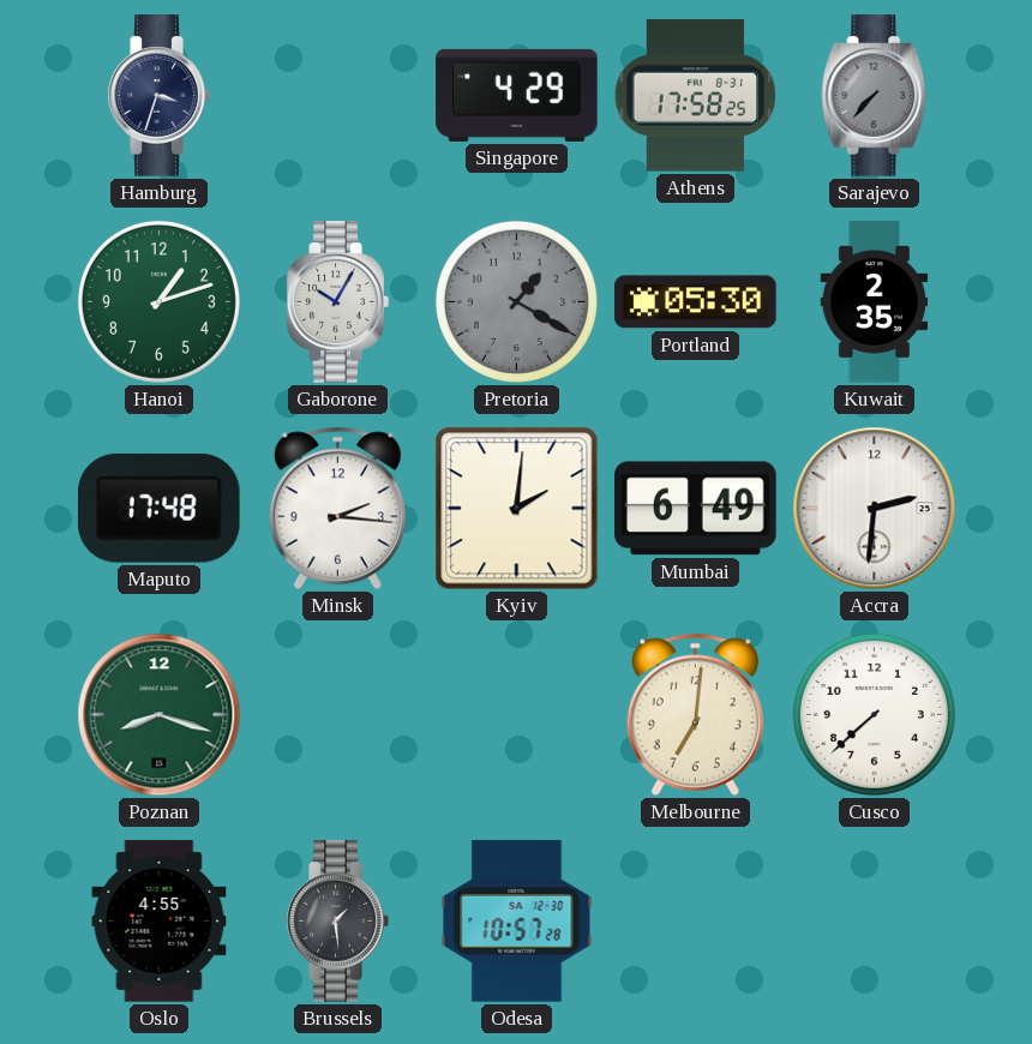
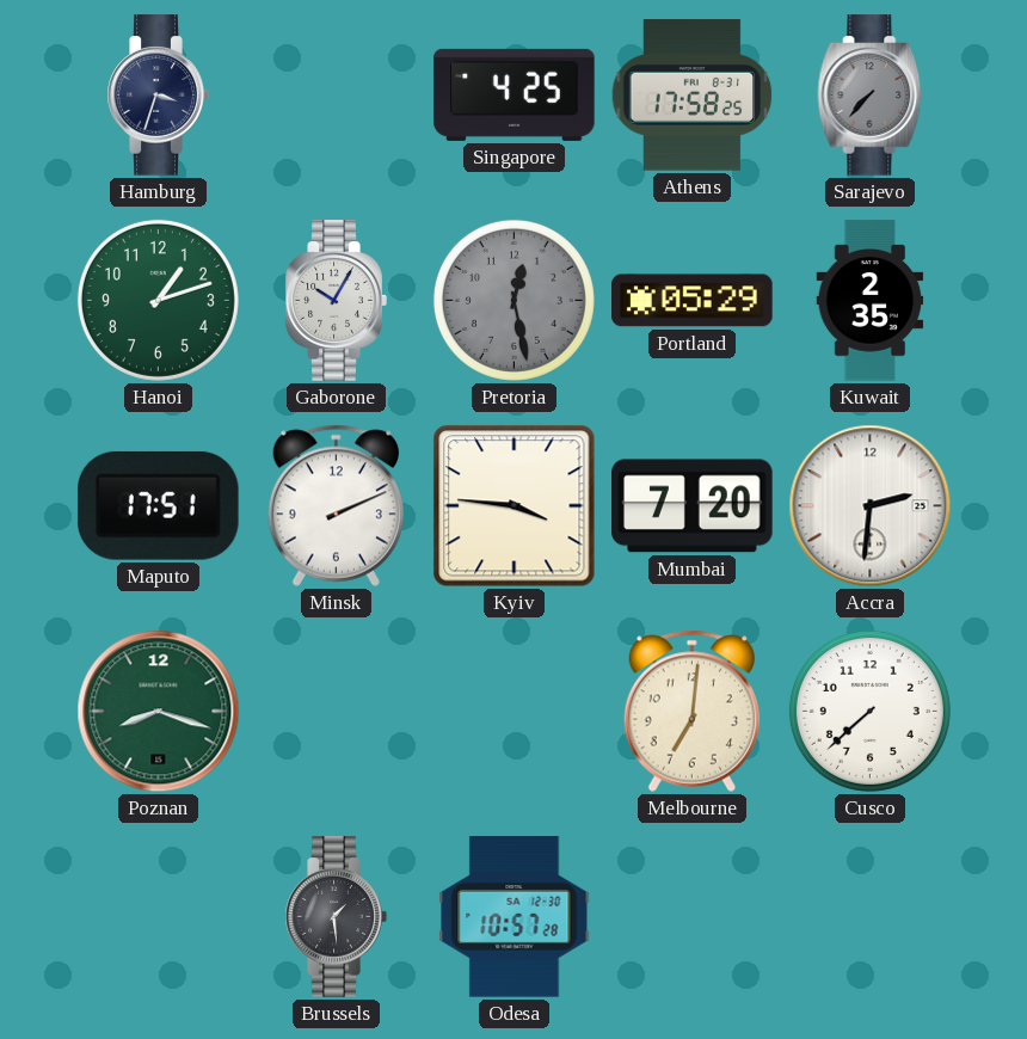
Singapore: 4:29 -> 4:25
Pretoria: 1:20 -> 12:28
Portland: 05:30 -> 05:29
Maputo: 17:48 -> 17:51
Minsk: 2:16 -> 2:11
Kyiv: 2:01 -> 3:46
Mumbai: 6:49 -> 7:20
Oslo: 4:55 -> none
